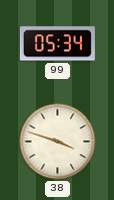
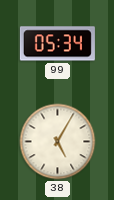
38: 3:48 -> 5:05
